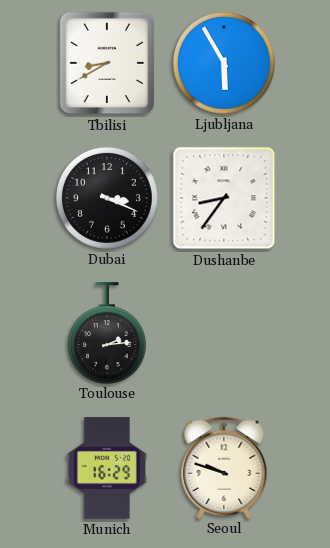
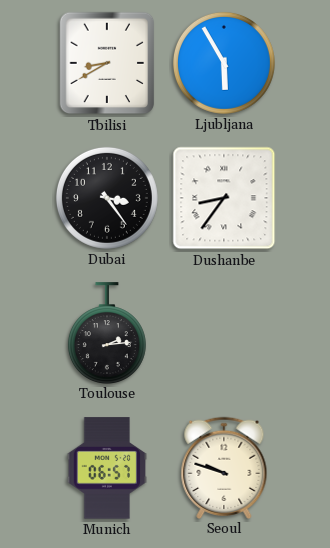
Dubai: 3:19 -> 3:24
Munich: 16:29 -> 06:57
